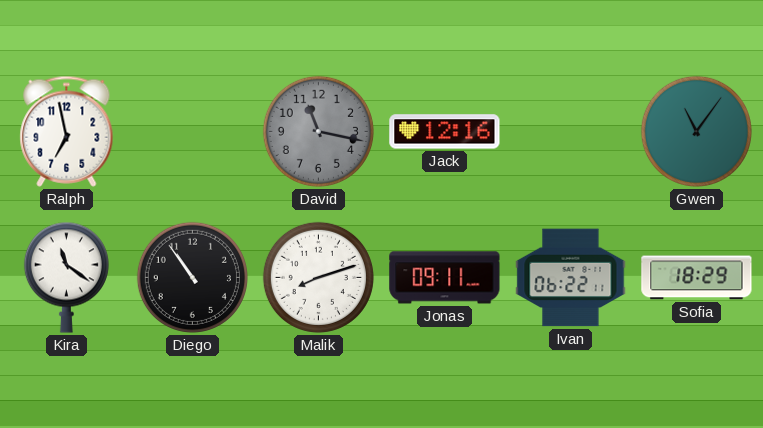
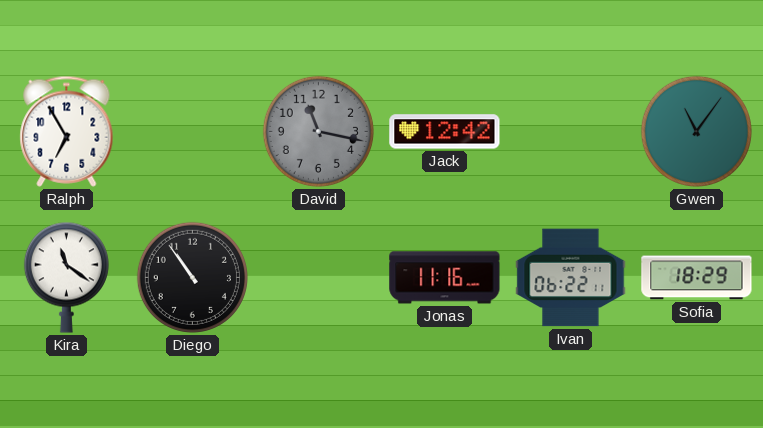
Ralph: 6:58 -> 6:55
Jack: 12:16 -> 12:42
Malik: 8:12 -> none
Jonas: 09:11 -> 11:16
